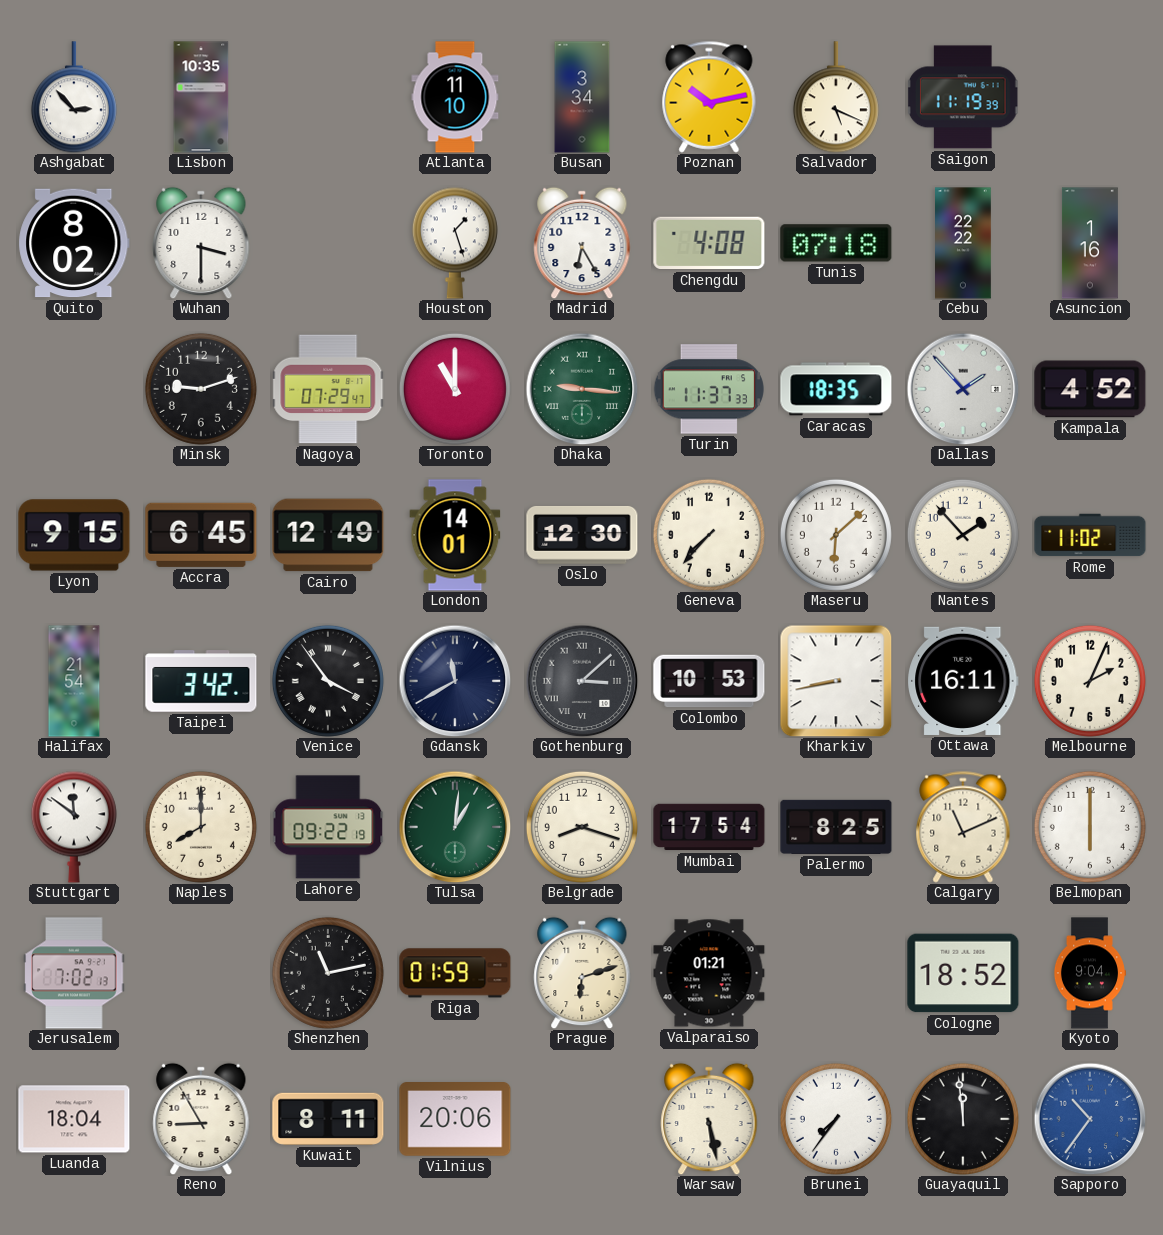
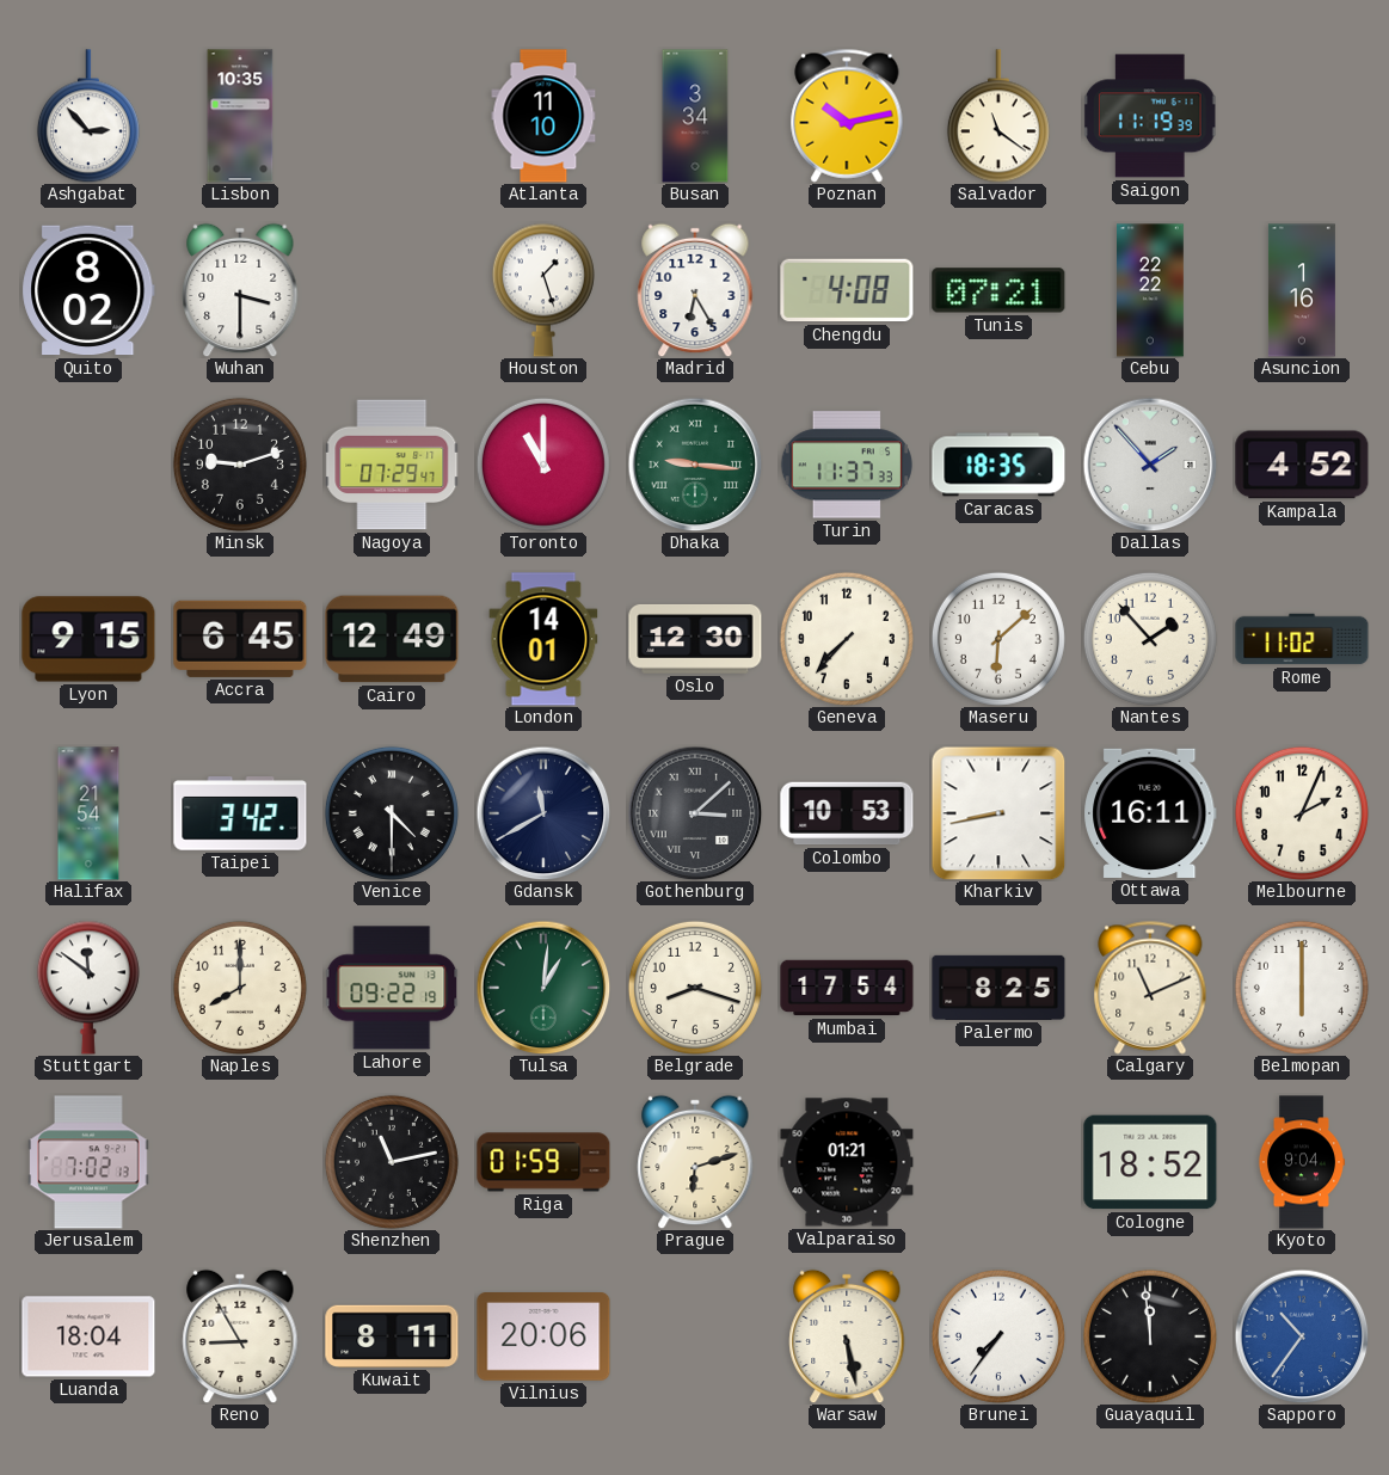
Salvador: 5:19 -> 11:21
Tunis: 07:18 -> 07:21
Venice: 3:54 -> 4:30
